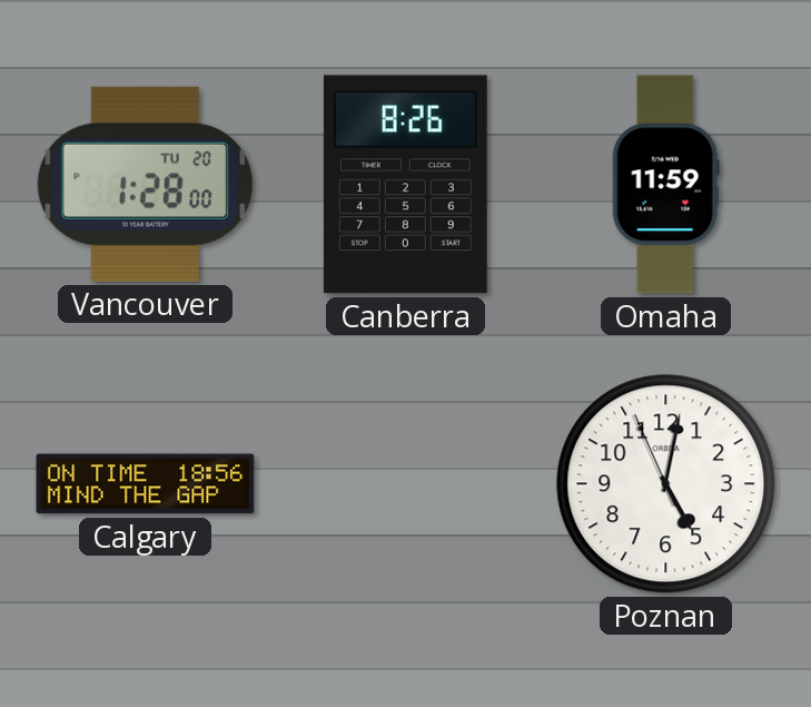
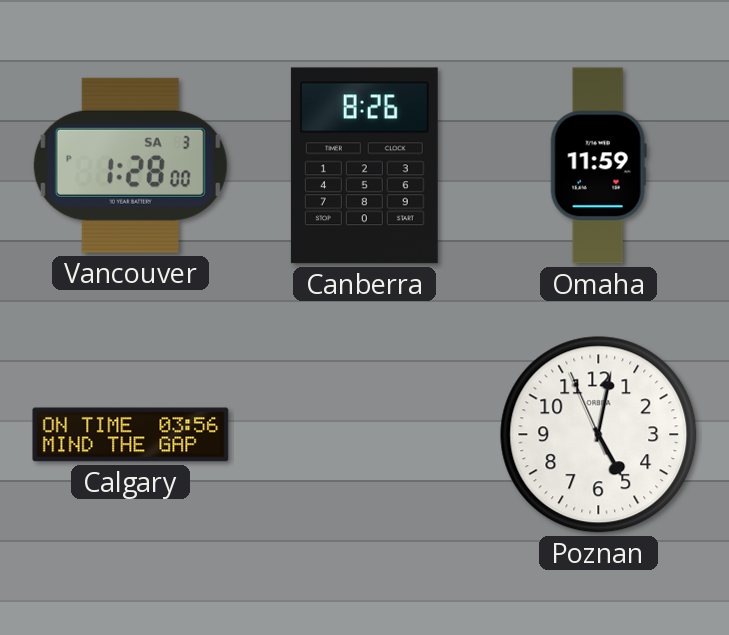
Vancouver date: TU 20 -> SA 3
Calgary: 18:56 -> 03:56
